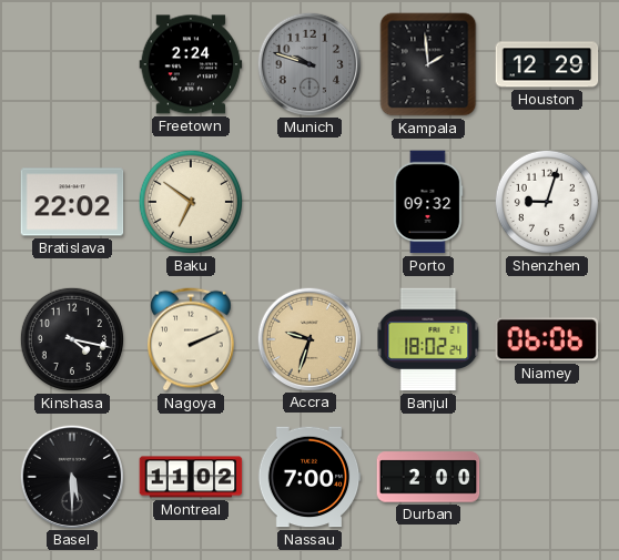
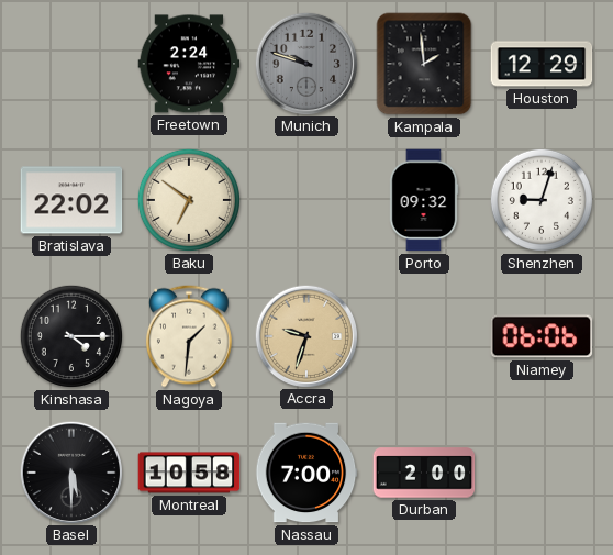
Kinshasa: 4:17 -> 4:15
Nagoya: 2:11 -> 1:31
Banjul: 18:02 -> none
Montreal: 11:02 -> 10:58
